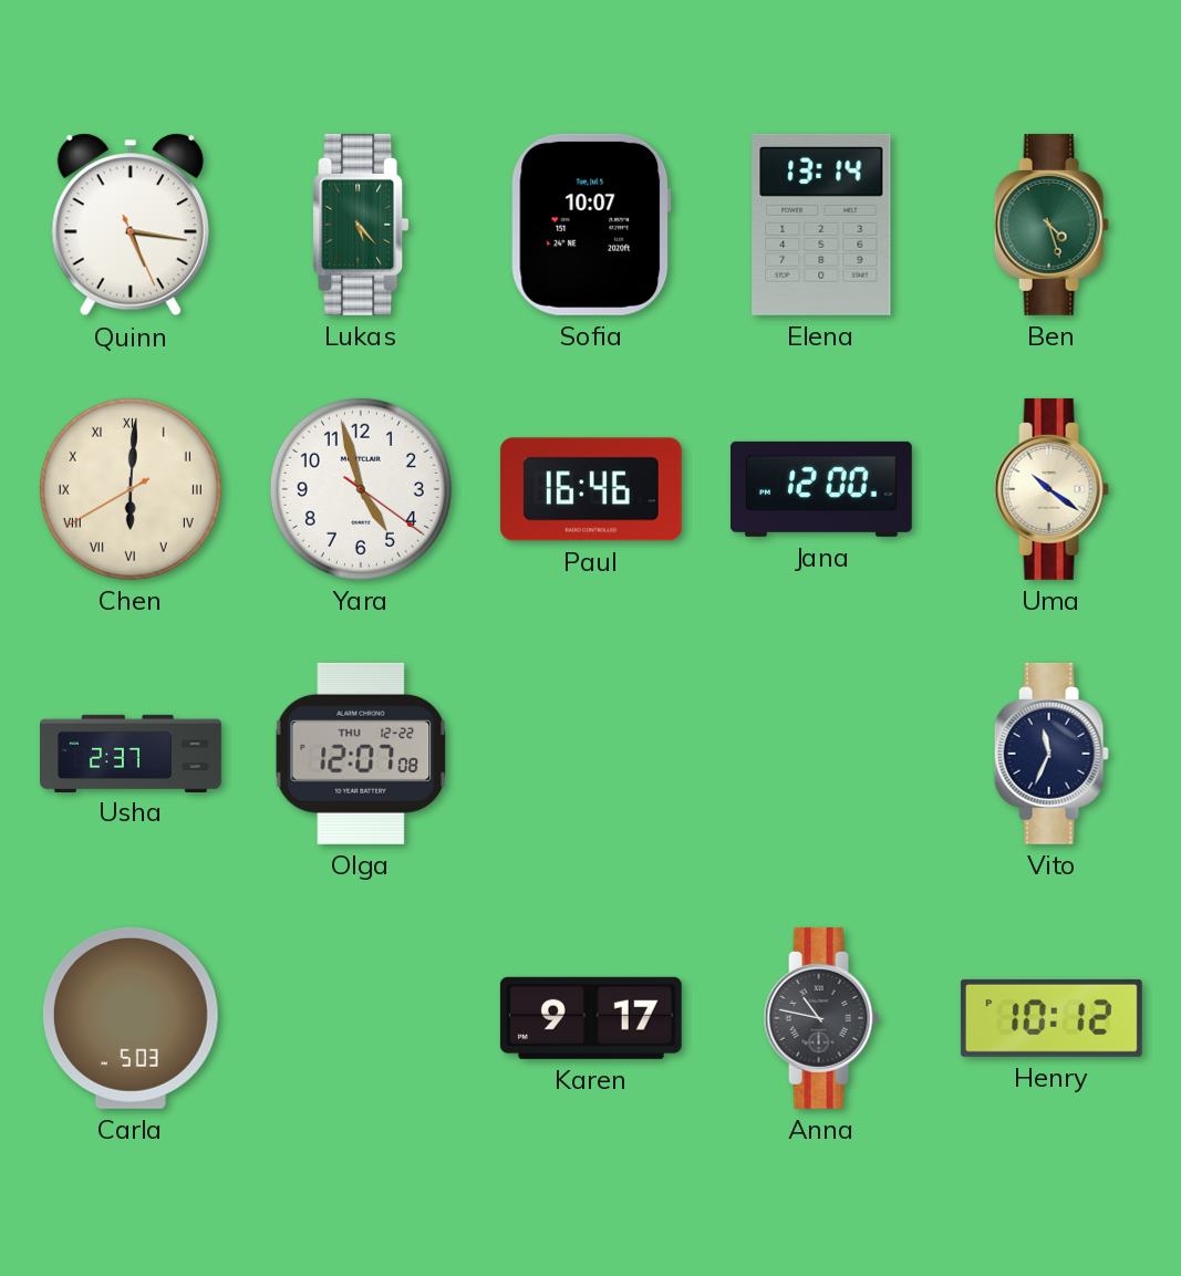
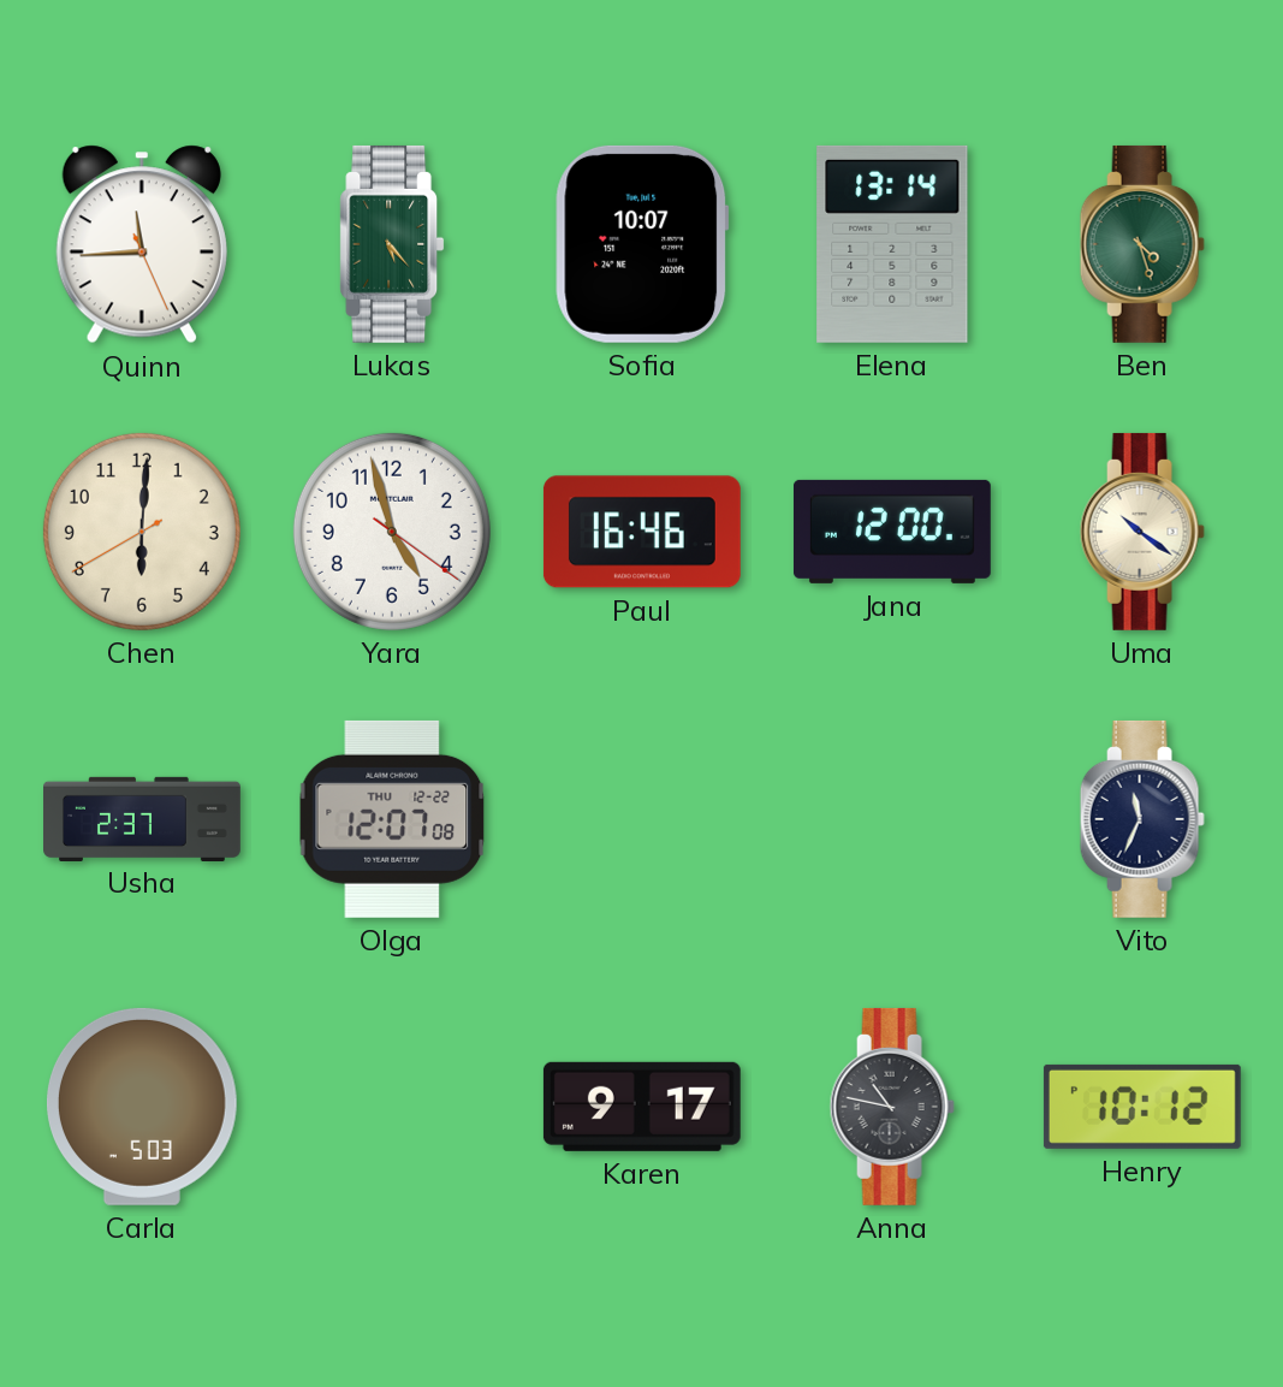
Quinn: 5:16 -> 11:44
Chen numerals: Roman -> Arabic
